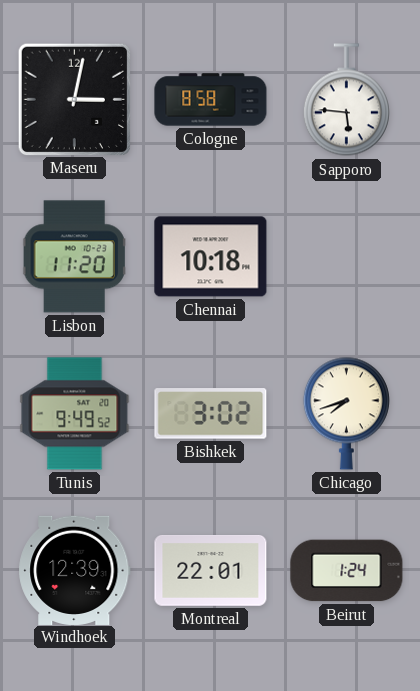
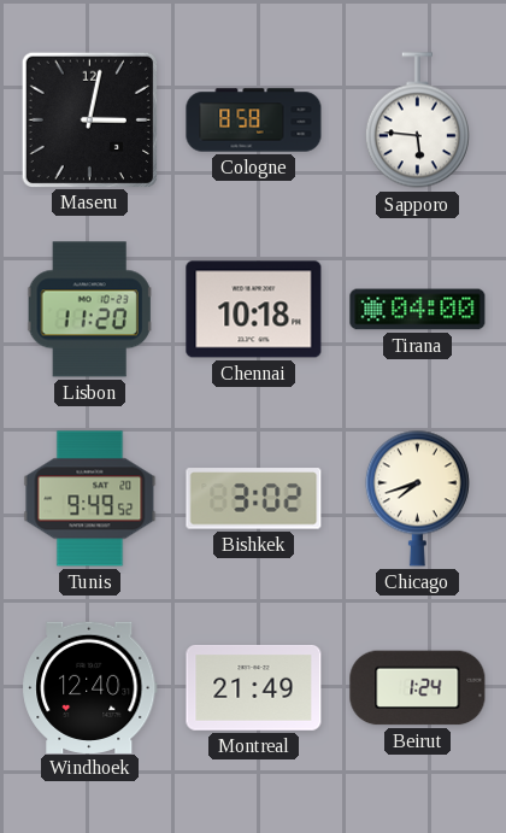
Tirana: none -> 04:00
Windhoek: 12:39 -> 12:40
Montreal: 22:01 -> 21:49
